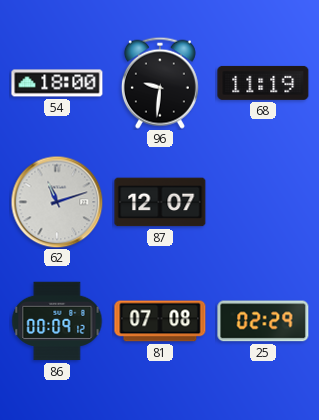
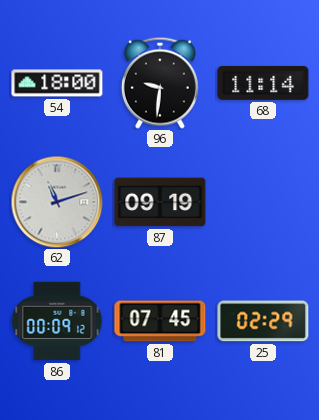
68: 11:19 -> 11:14
87: 12:07 -> 09:19
81: 07:08 -> 07:45
